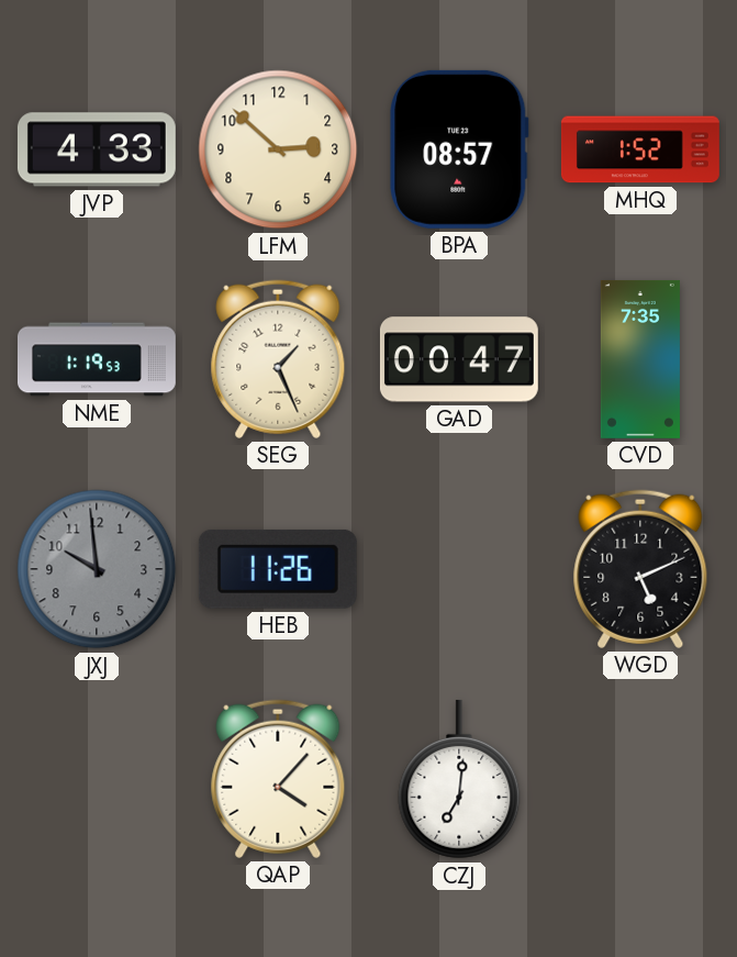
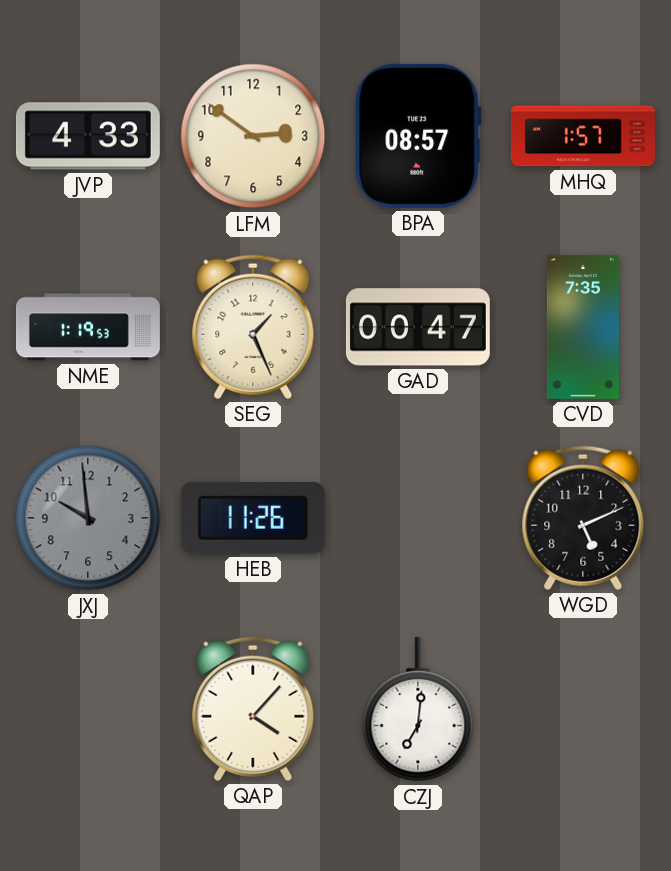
LFM: 2:52 -> 2:51
MHQ: 1:52 -> 1:57
